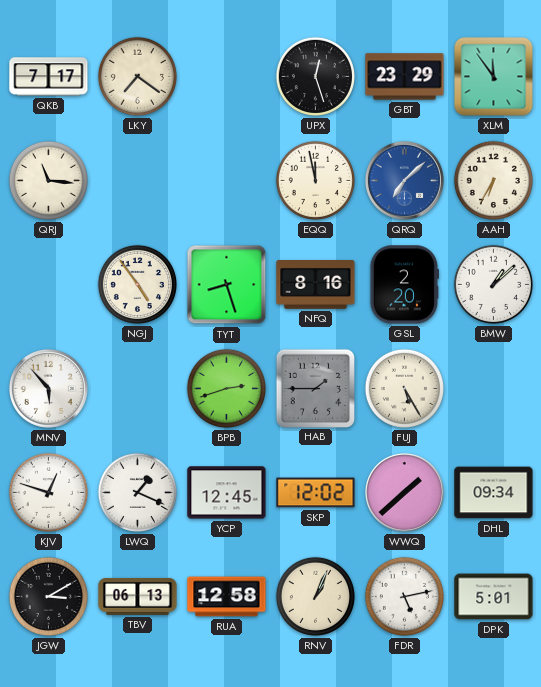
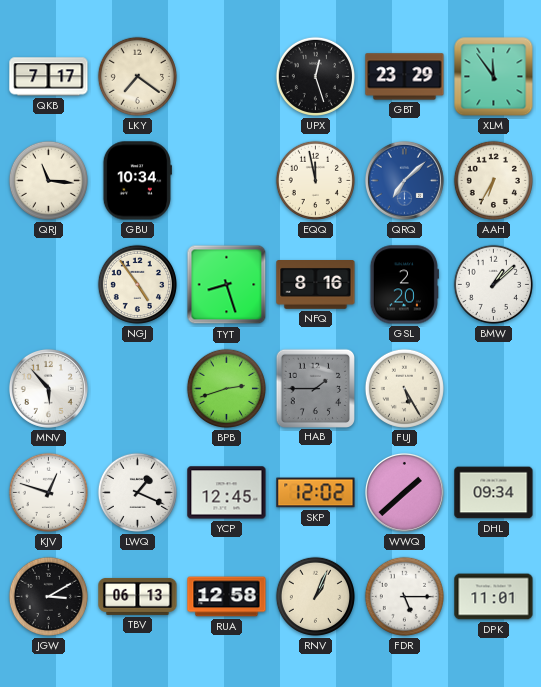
GBU: none -> 10:34
FDR: 5:13 -> 5:15
DPK: 5:01 -> 11:01
